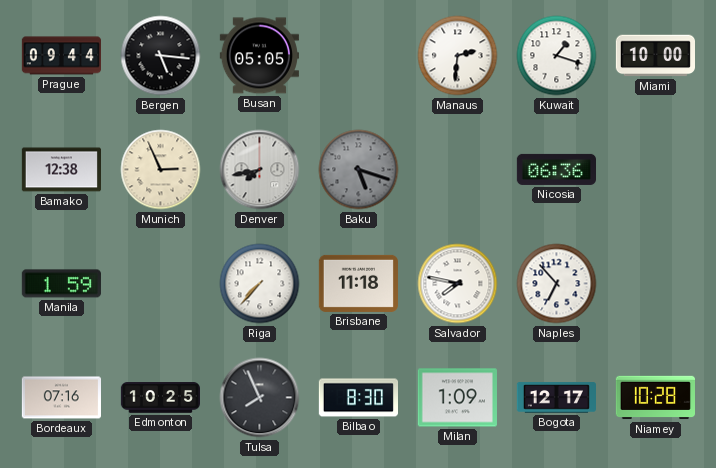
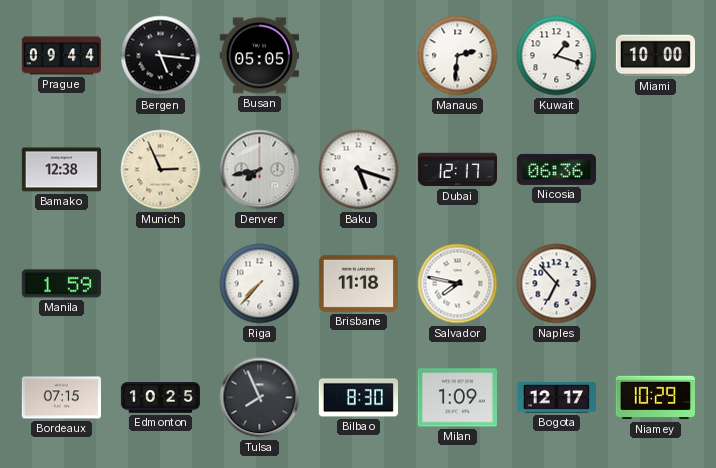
Baku dial: grey -> white
Dubai: none -> 12:17
Bordeaux: 07:16 -> 07:15
Niamey: 10:28 -> 10:29
